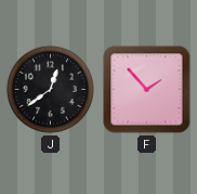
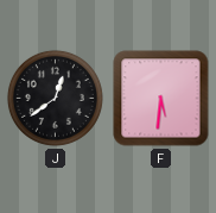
F: 1:53 -> 5:31
